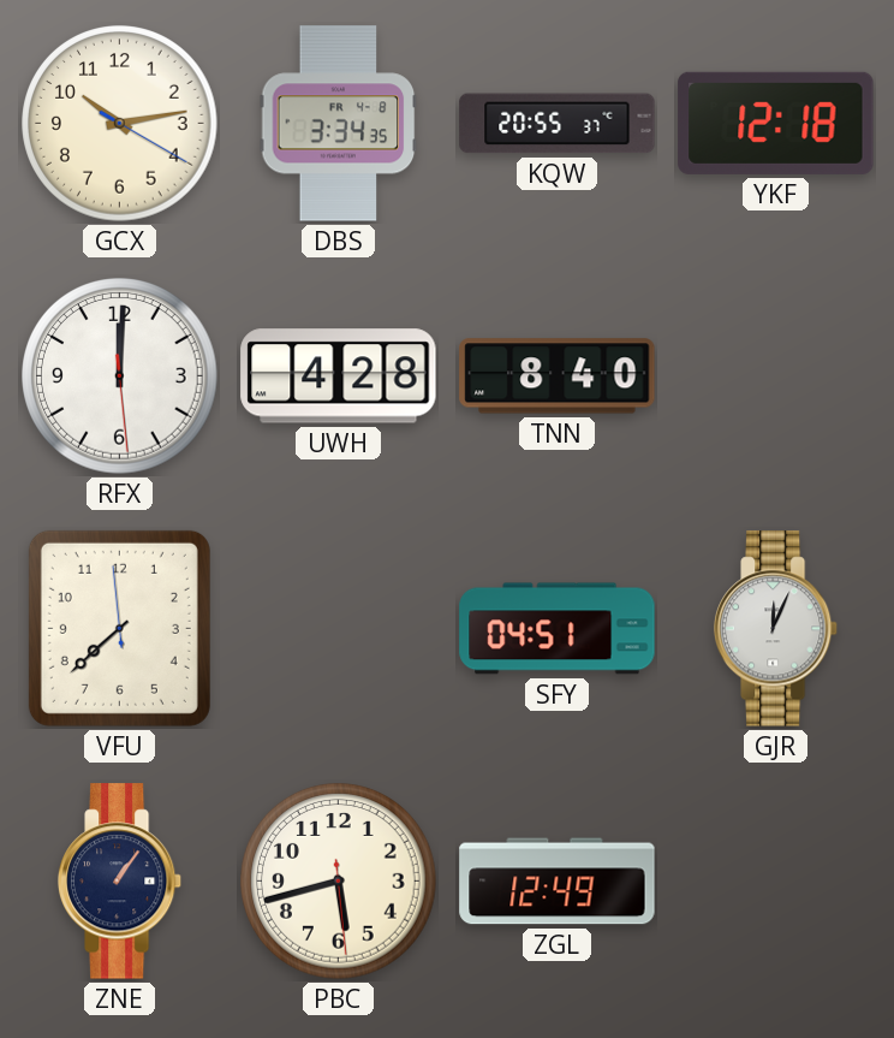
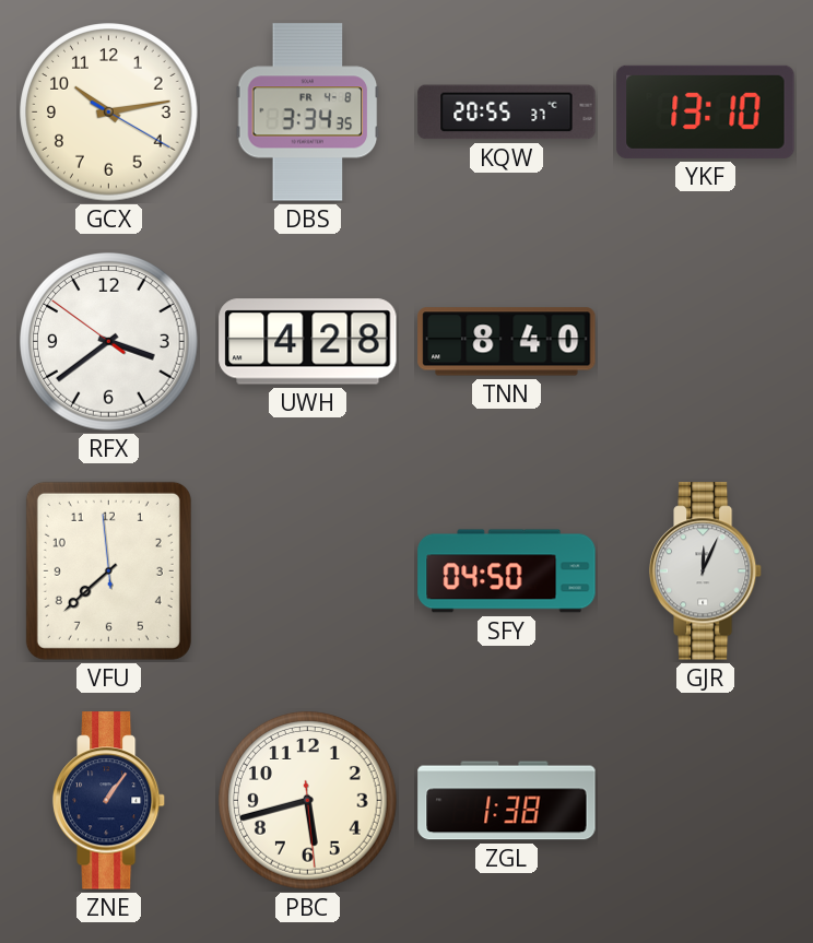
YKF: 12:18 -> 13:10
RFX: 12:00 -> 3:38
SFY: 04:51 -> 04:50
ZGL: 12:49 -> 1:38
